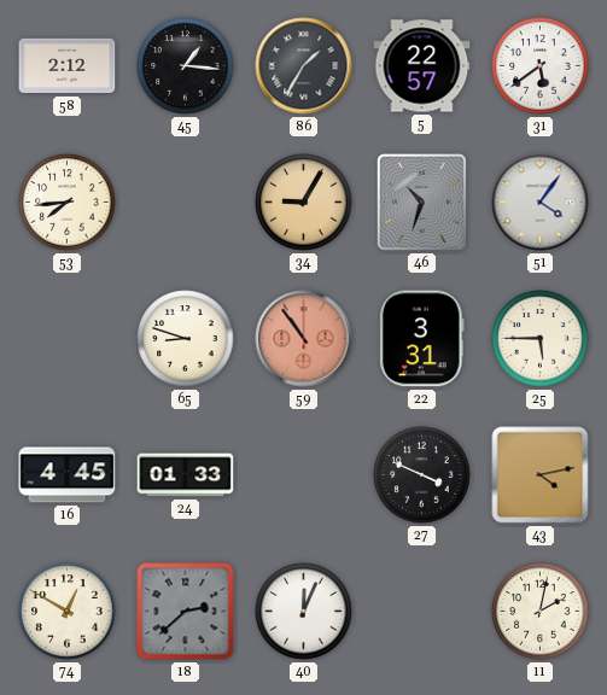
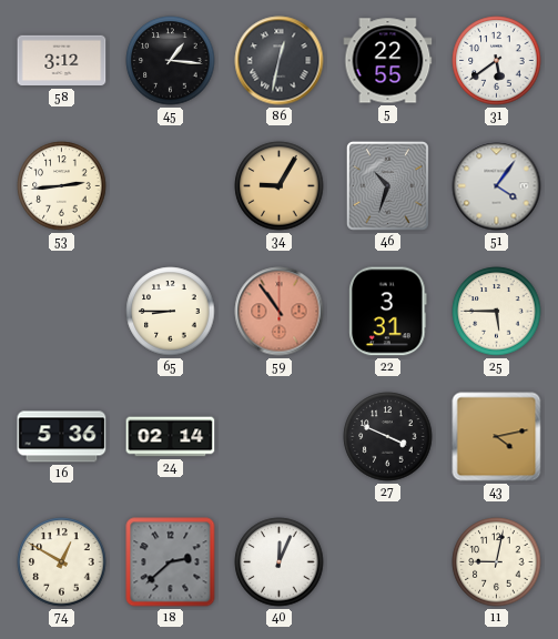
58: 2:12 -> 3:12
86: 1:35 -> 12:32
5: 22:57 -> 22:55
53: 7:44 -> 2:44
65: 8:48 -> 8:45
16: 4:45 -> 5:36
24: 01:33 -> 02:14
11: 2:02 -> 9:02
